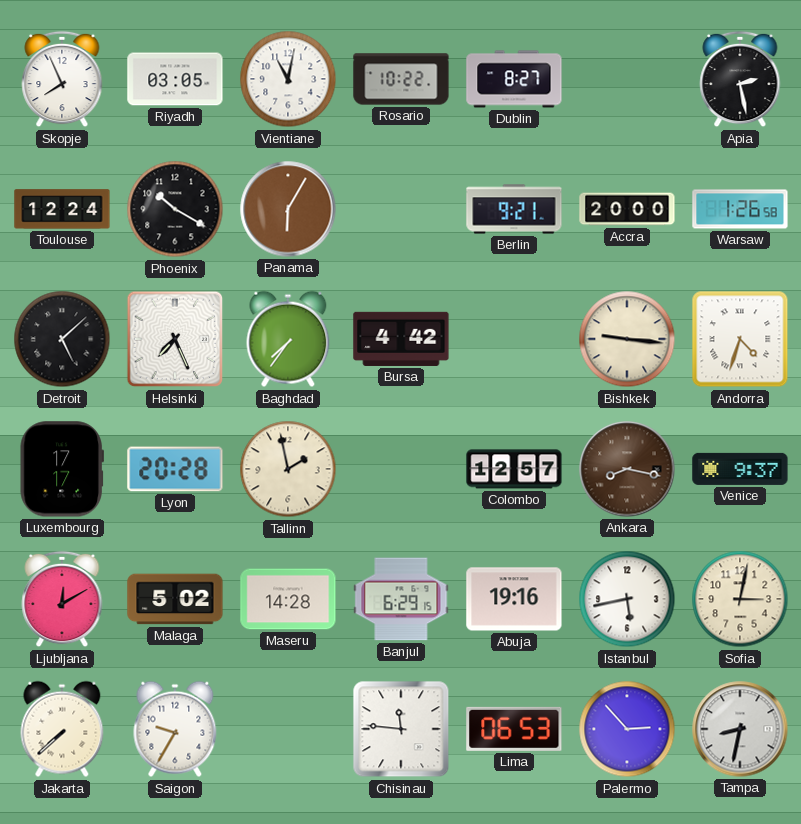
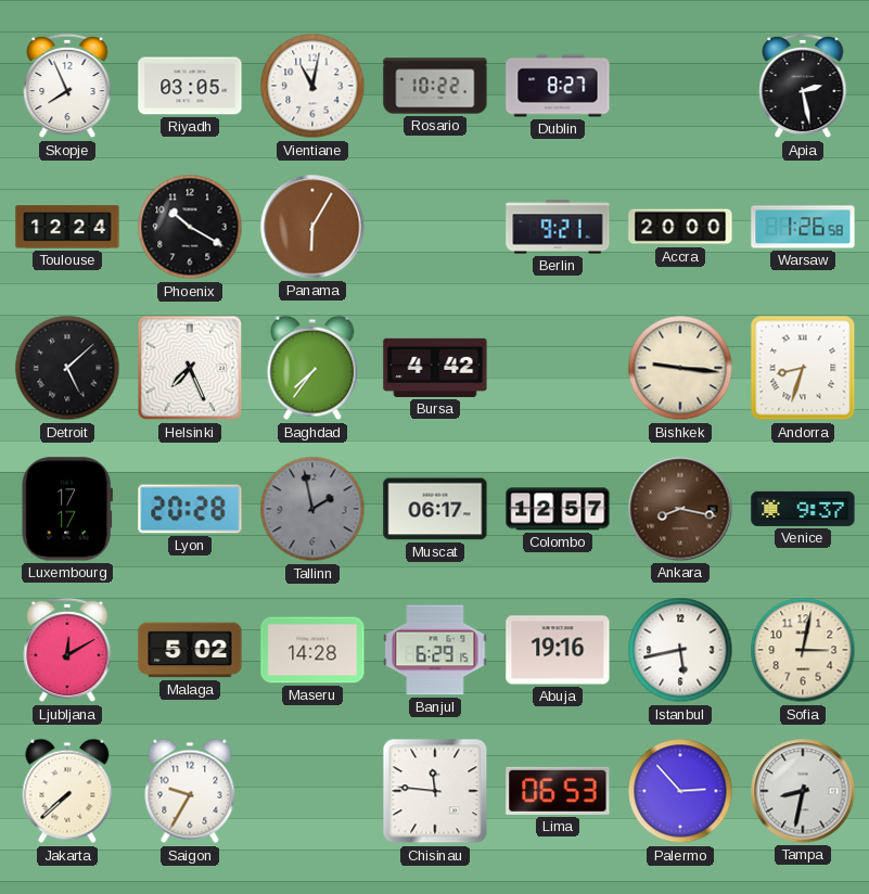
Andorra: 4:33 -> 8:33
Tallinn dial: cream -> grey
Muscat: none -> 06:17
